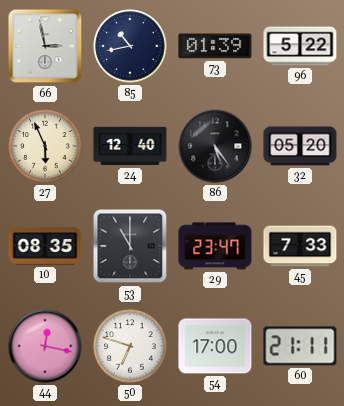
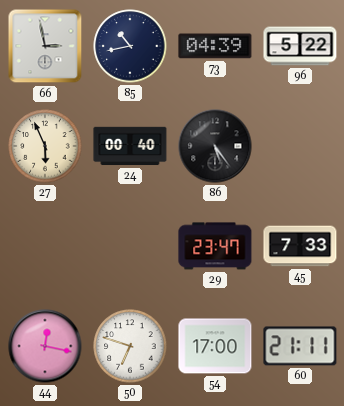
73: 01:39 -> 04:39
24: 12:40 -> 00:40
32: 05:20 -> none
10: 08:35 -> none
53: 11:00 -> none
